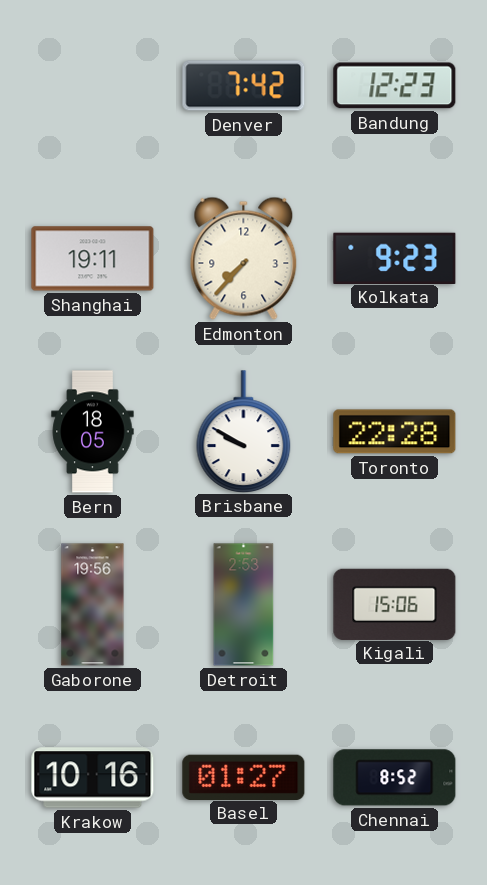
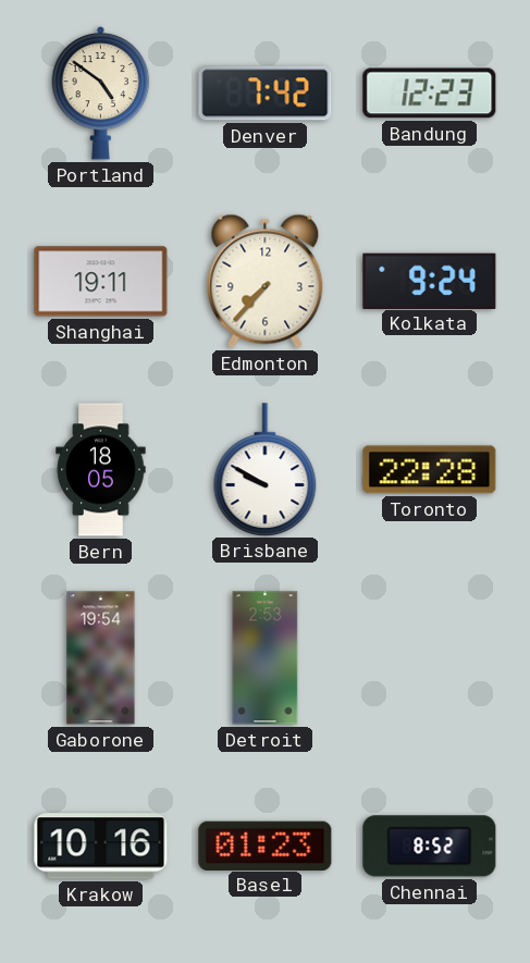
Portland: none -> 4:51
Kolkata: 9:23 -> 9:24
Gaborone: 19:56 -> 19:54
Kigali: 15:06 -> none
Basel: 01:27 -> 01:23
